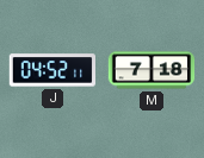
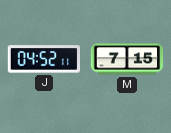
M: 7:18 -> 7:15
